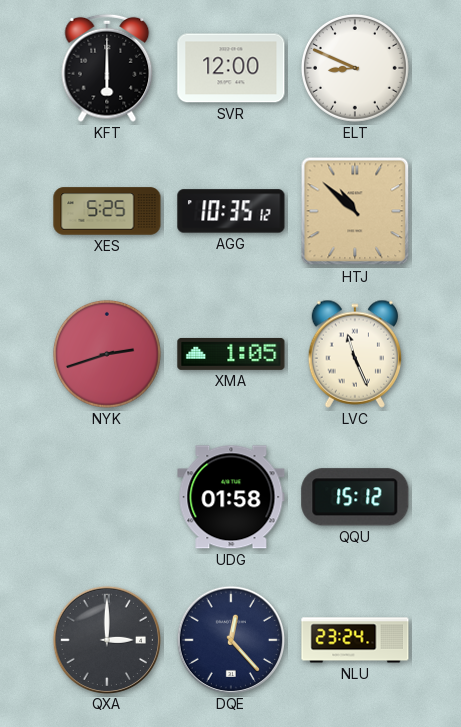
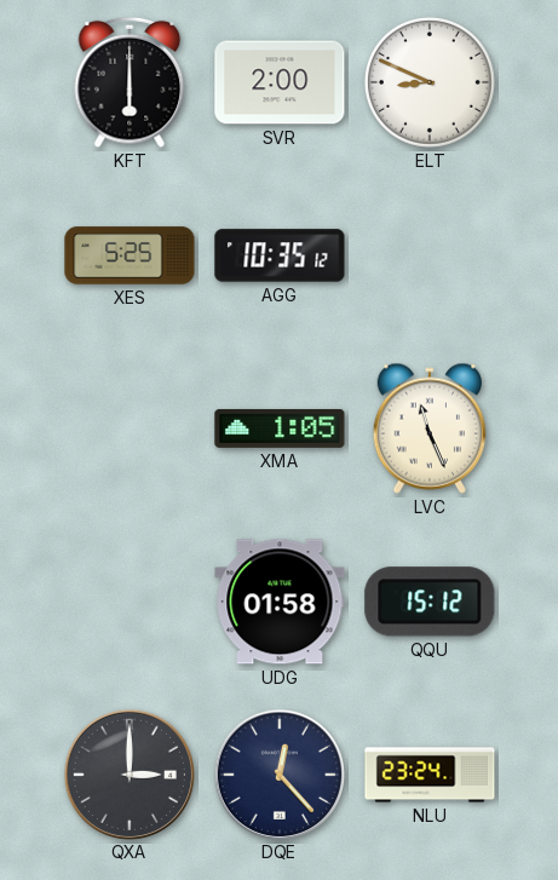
SVR: 12:00 -> 2:00
HTJ: 10:52 -> none
NYK: 2:42 -> none
